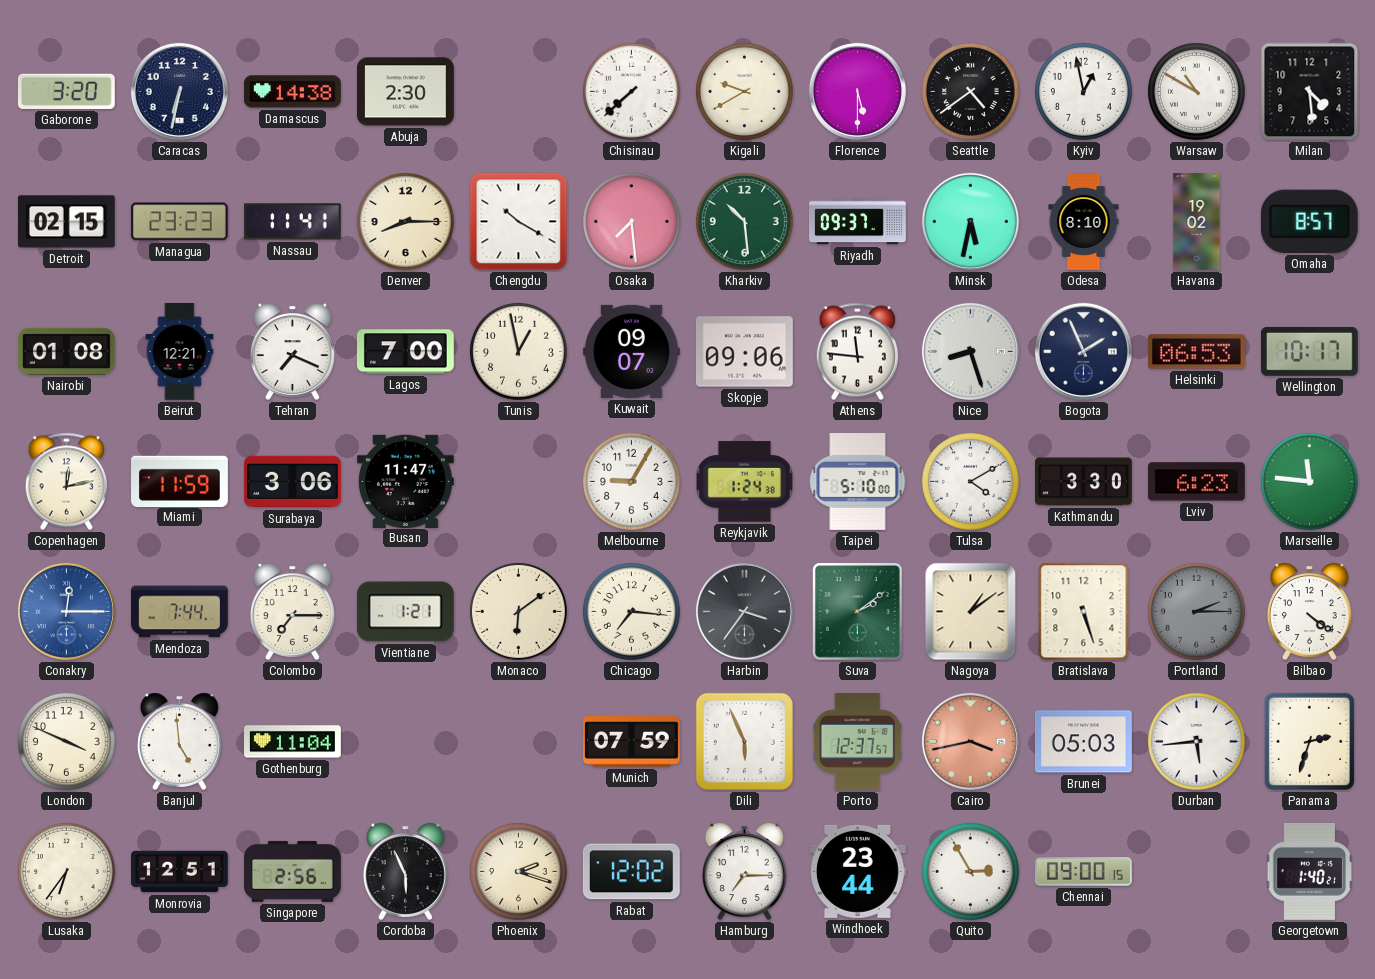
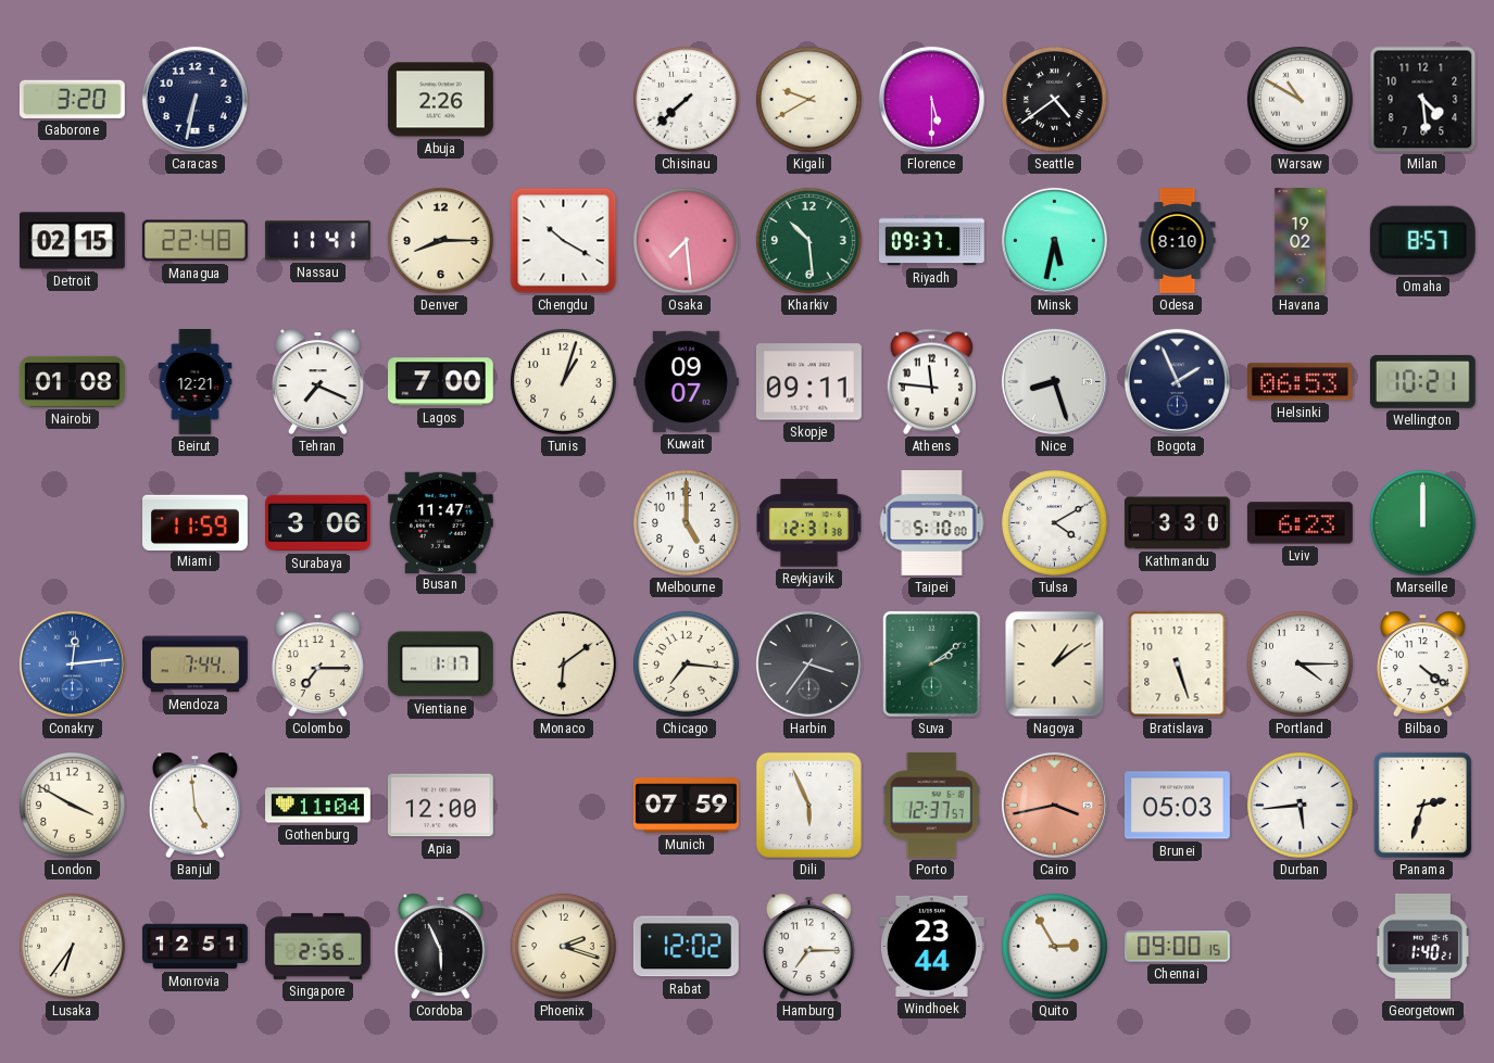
Damascus: 14:38 -> none
Abuja: 2:30 -> 2:26
Kyiv: 12:58 -> none
Managua: 23:23 -> 22:48
Tunis: 12:58 -> 1:03
Skopje: 09:06 -> 09:11
Wellington: 10:17 -> 10:21
Copenhagen: 12:13 -> none
Melbourne: 9:05 -> 5:00
Reykjavik: 1:24 -> 12:31
Marseille: 11:46 -> 12:00
Conakry: 12:15 -> 12:14
Vientiane: 1:21 -> 1:17
Portland: 2:15 -> 4:15
Portland dial: grey -> white
London: 3:49 -> 3:50
Apia: none -> 12:00
